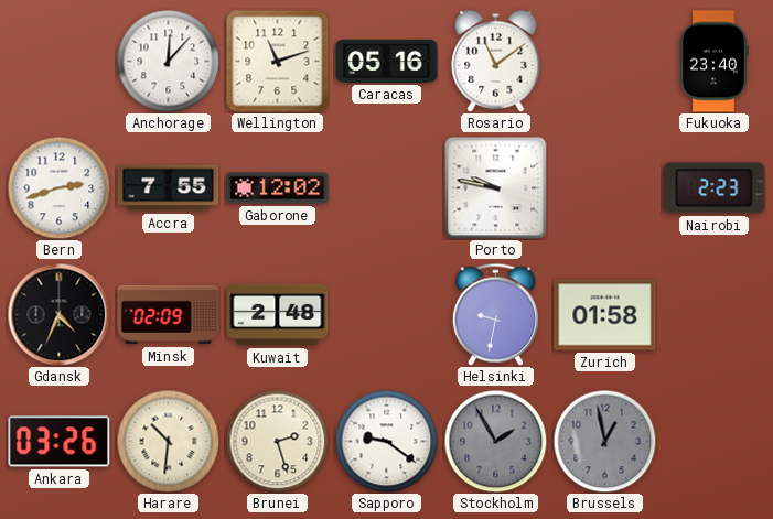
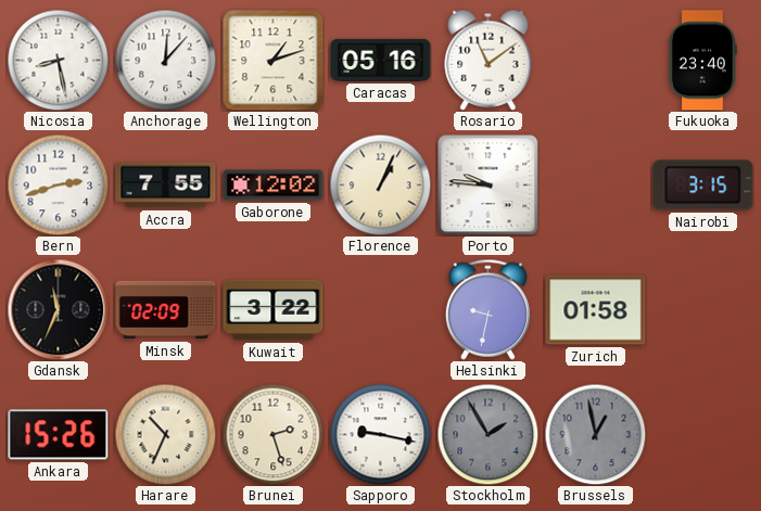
Nicosia: none -> 8:28
Wellington: 11:12 -> 1:12
Florence: none -> 1:04
Porto: 9:47 -> 9:46
Nairobi: 2:23 -> 3:15
Gdansk: 4:34 -> 11:34
Kuwait: 2:48 -> 3:22
Ankara: 03:26 -> 15:26
Harare: 10:31 -> 10:34
Sapporo: 9:21 -> 9:17
